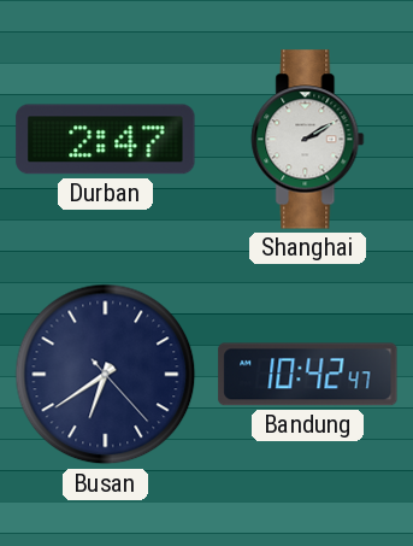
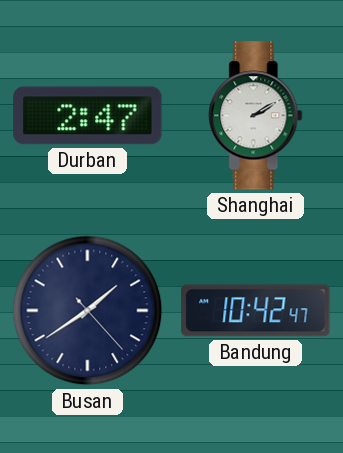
Busan: 6:39 -> 1:39
